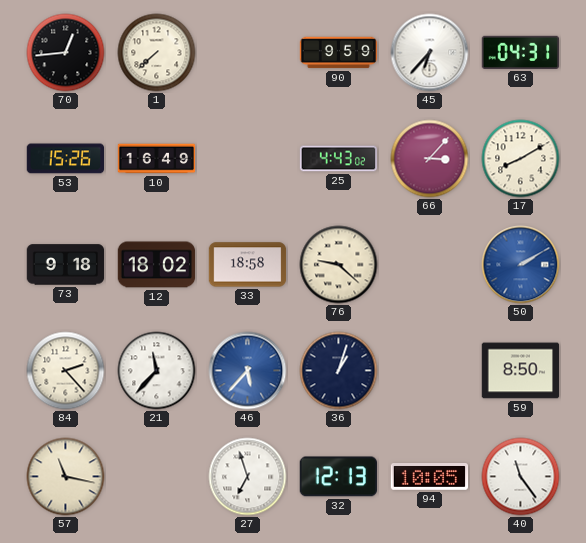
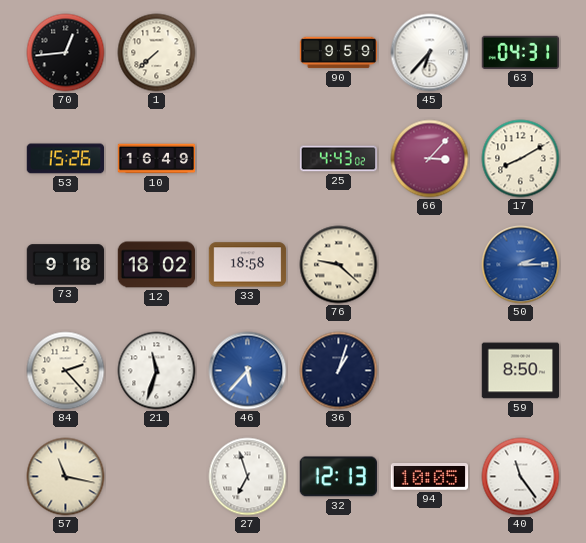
50: 2:10 -> 2:15
21: 11:37 -> 11:33
